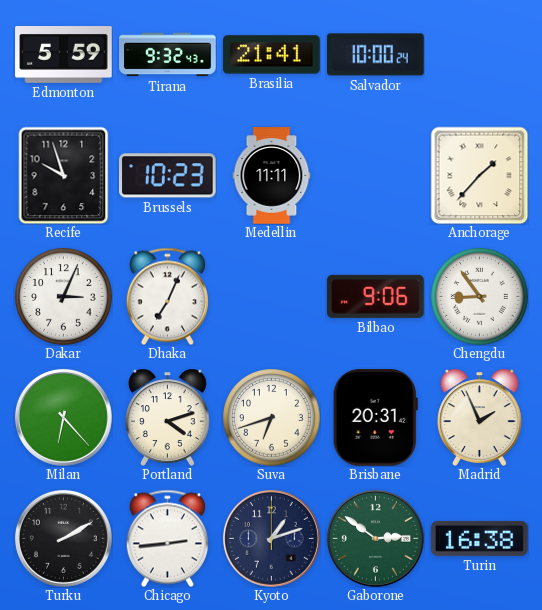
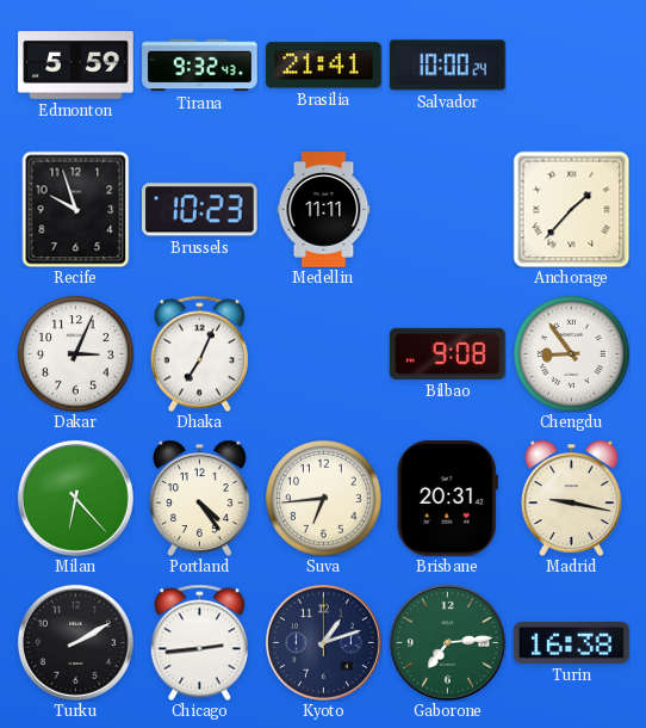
Bilbao: 9:06 -> 9:08
Portland: 4:12 -> 4:24
Suva: 6:42 -> 6:44
Madrid: 1:56 -> 9:17
Gaborone: 2:51 -> 7:14
